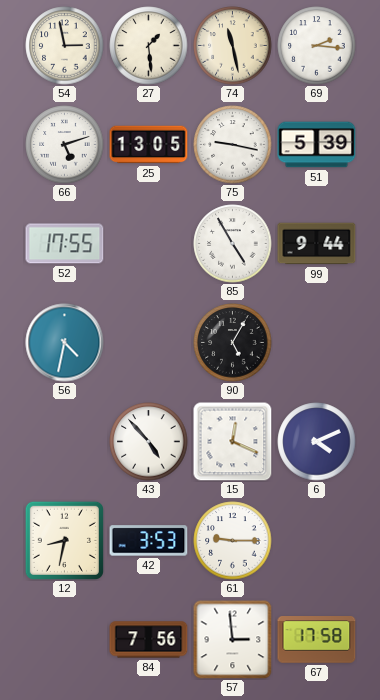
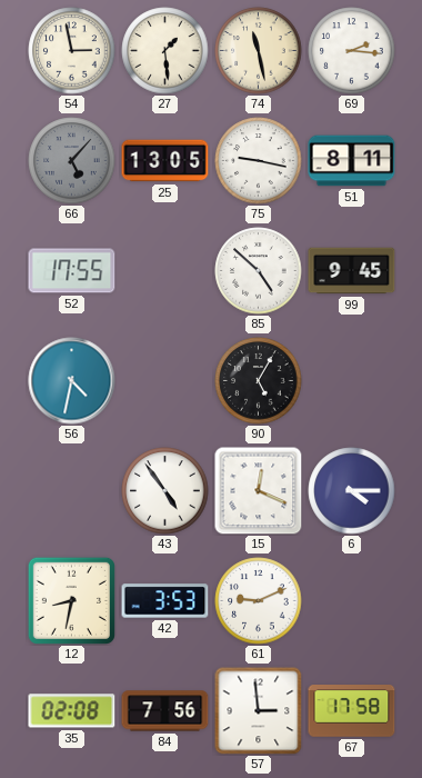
66: 5:12 -> 5:07
66 dial: white -> grey
51: 5:39 -> 8:11
85: 4:55 -> 4:52
99: 9:44 -> 9:45
43: 4:53 -> 4:54
6: 4:11 -> 4:15
61: 9:15 -> 9:11
35: none -> 02:08
